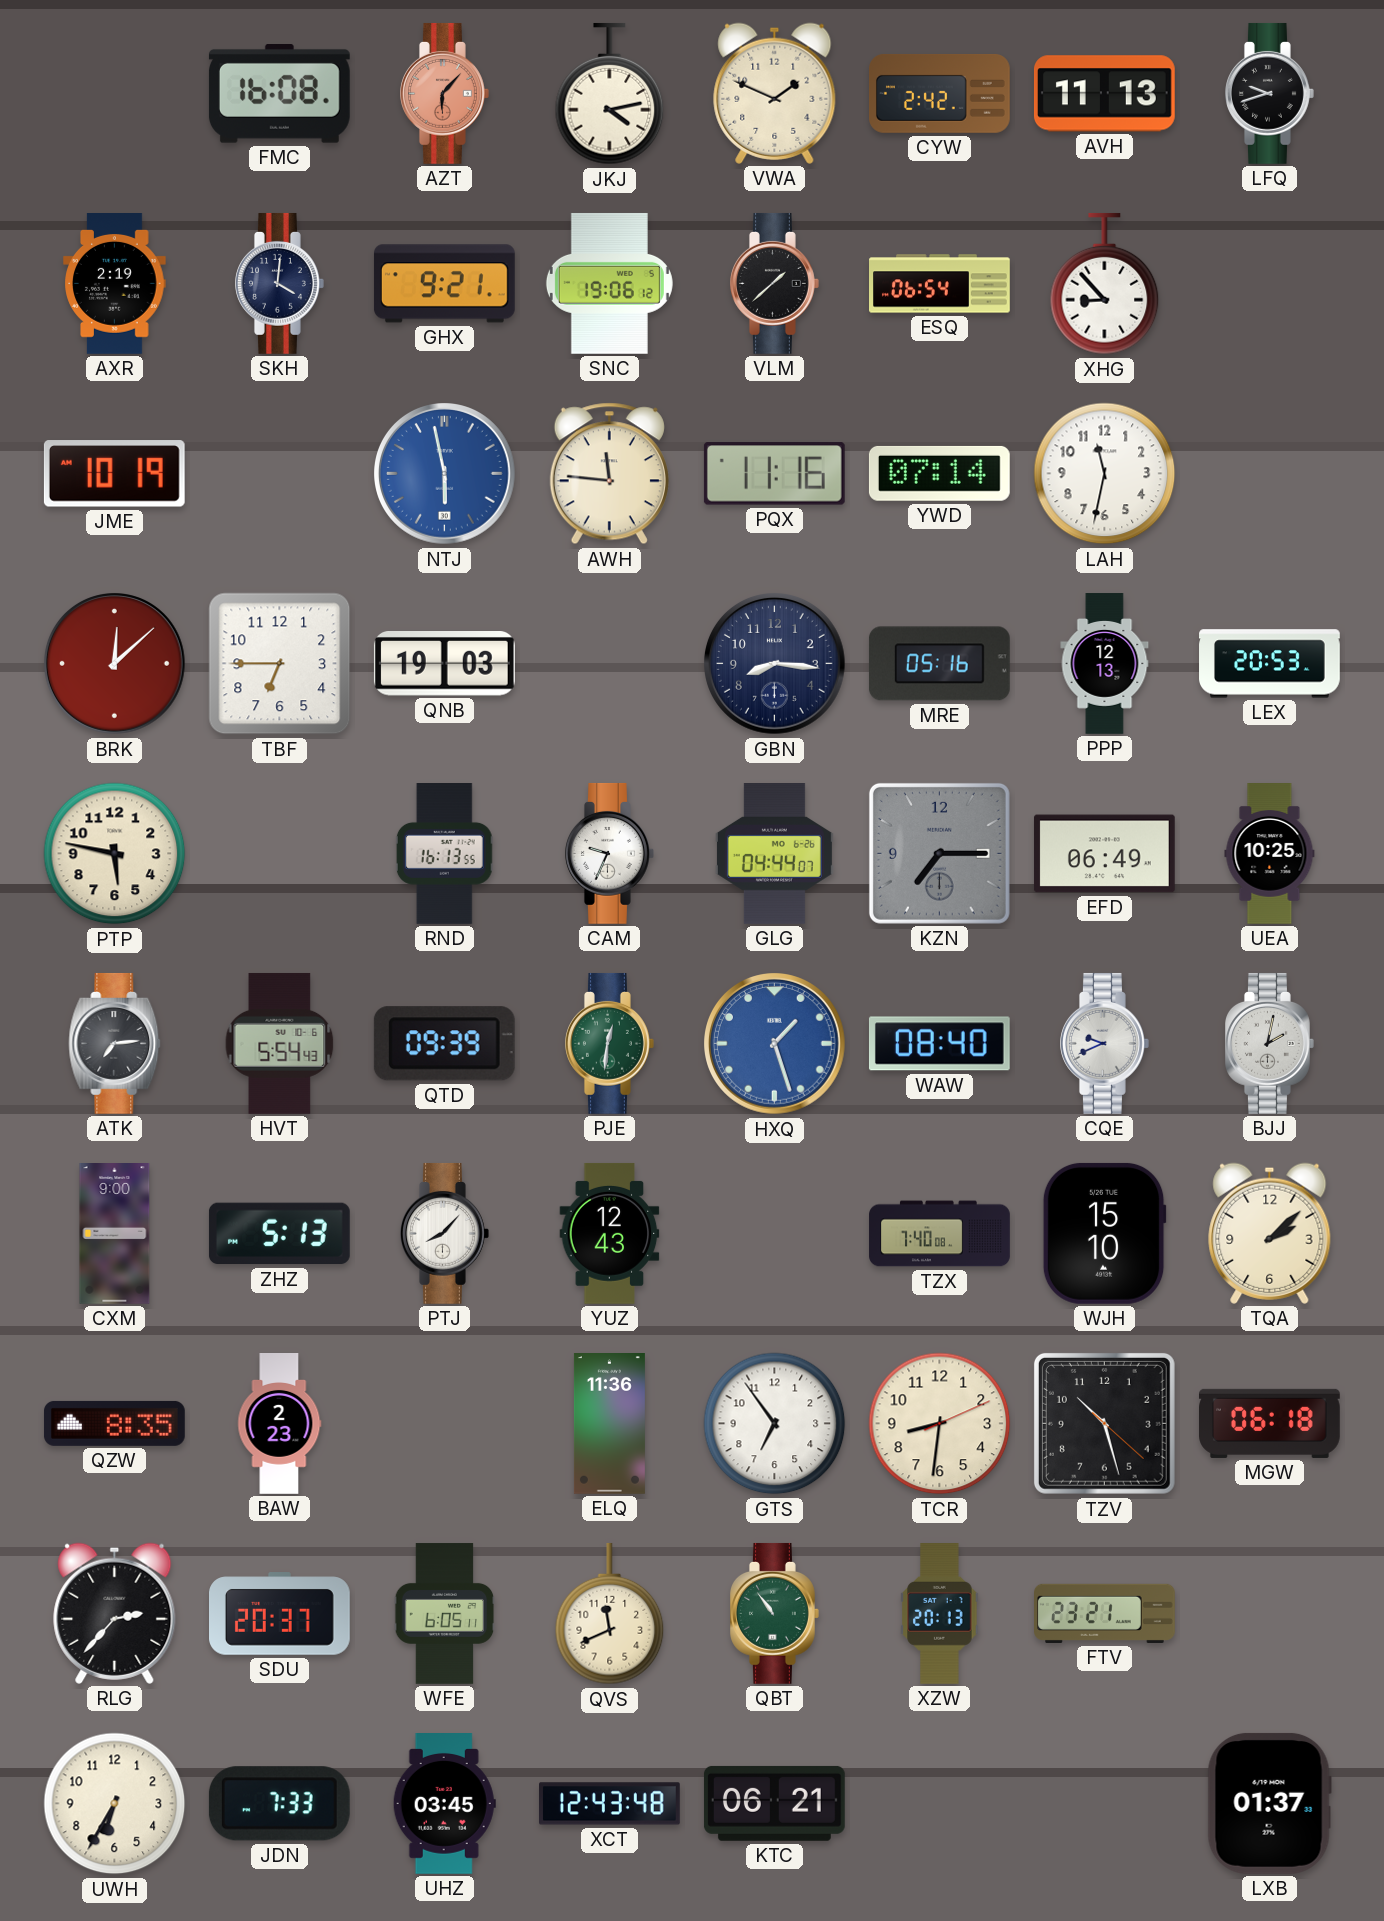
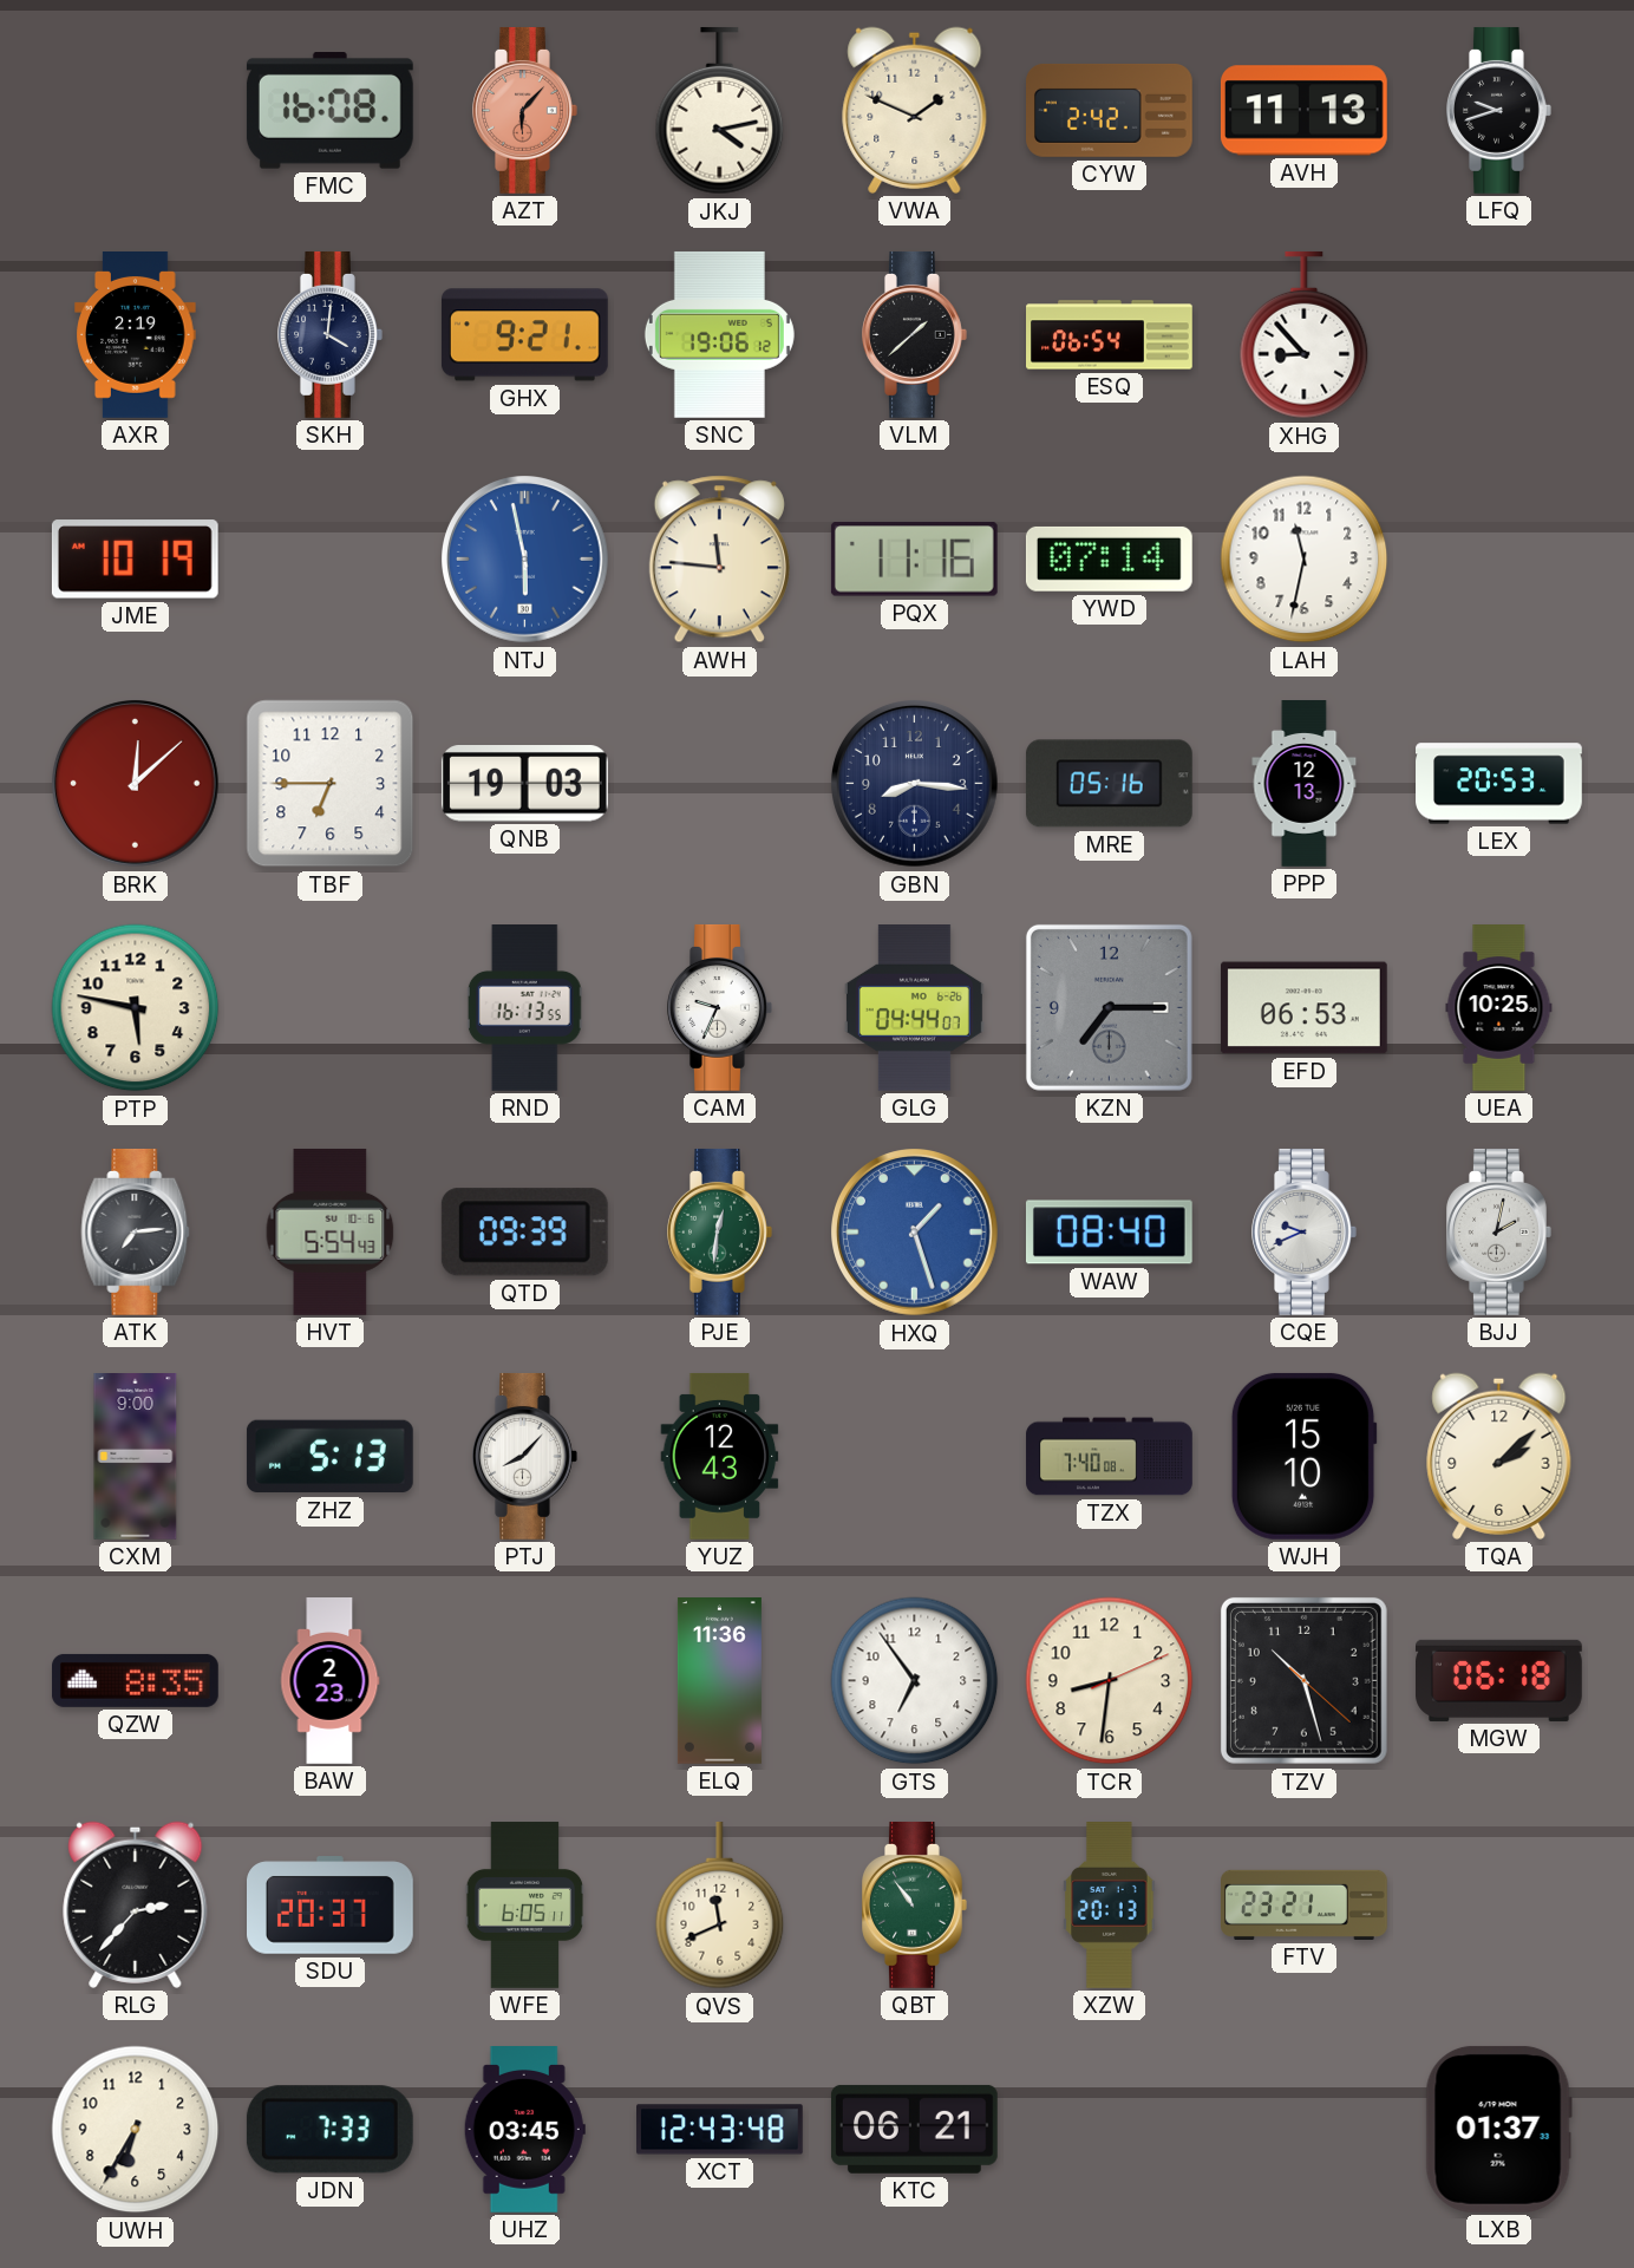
EFD: 06:49 -> 06:53
